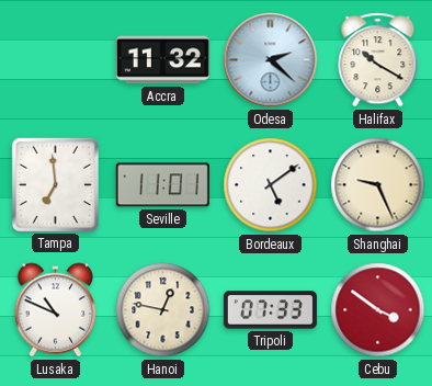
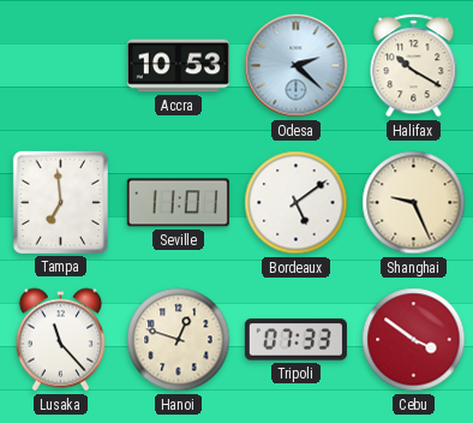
Accra: 11:32 -> 10:53
Lusaka: 10:49 -> 11:23
Hanoi: 12:47 -> 12:48
